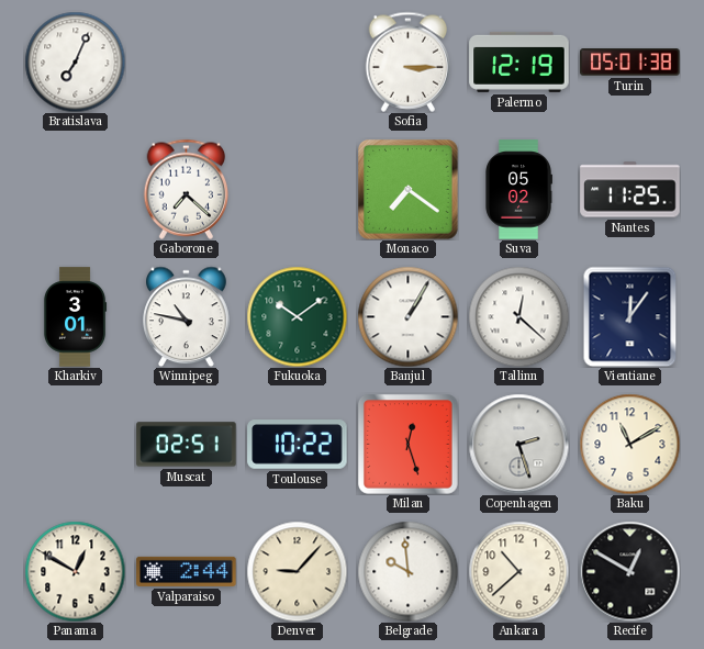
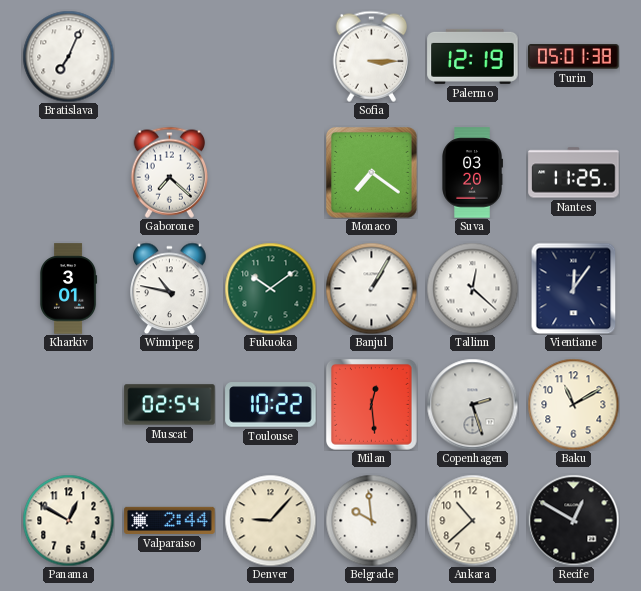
Suva: 05:02 -> 03:20
Muscat: 02:51 -> 02:54
Milan: 12:27 -> 12:29
